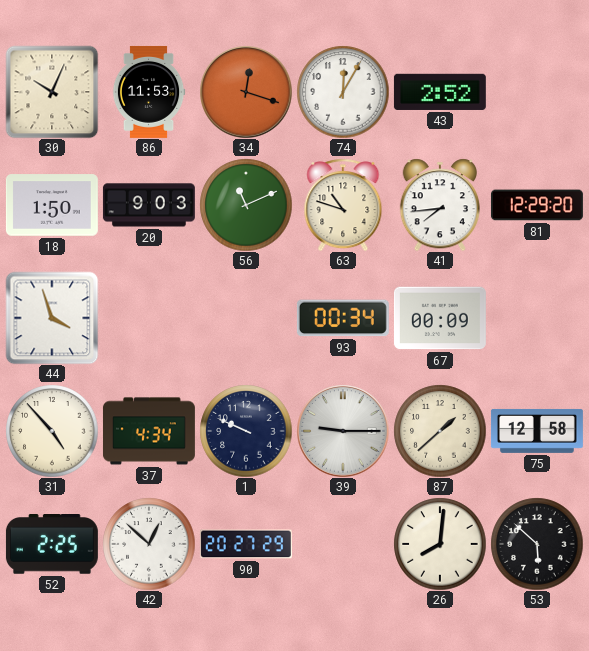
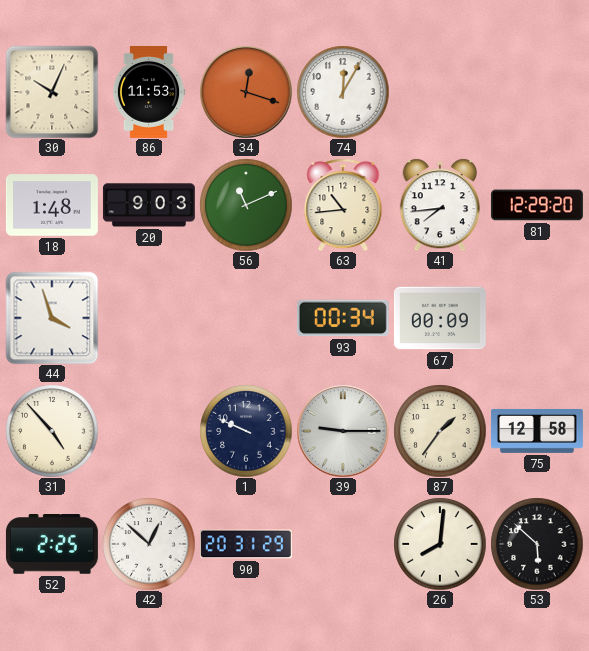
43: 2:52 -> none
18: 1:50 -> 1:48
63: 10:48 -> 10:44
37: 4:34 -> none
87: 1:38 -> 1:36
90: 20:27 -> 20:31
